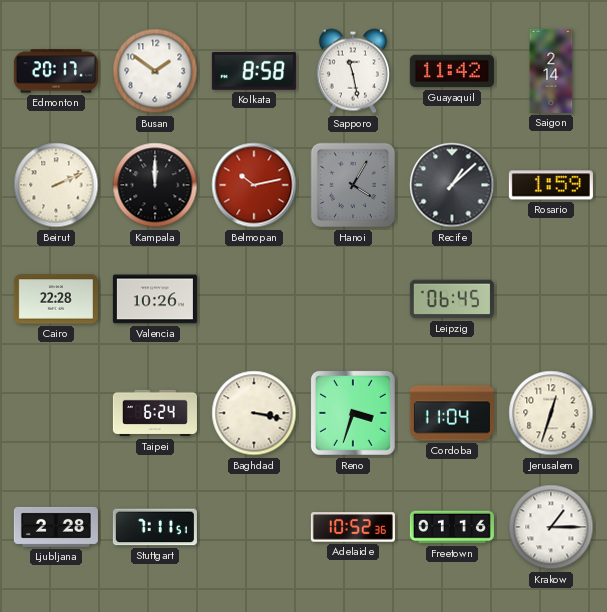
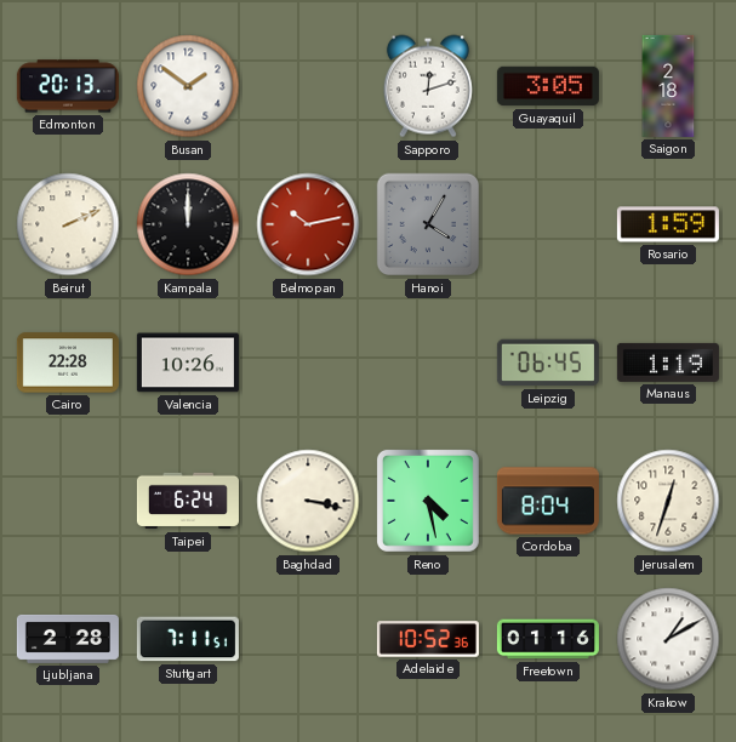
Edmonton: 20:17 -> 20:13
Kolkata: 8:58 -> none
Sapporo: 11:28 -> 12:12
Guayaquil: 11:42 -> 3:05
Saigon: 2:14 -> 2:18
Recife: 1:08 -> none
Manaus: none -> 1:19
Reno: 3:33 -> 4:28
Cordoba: 11:04 -> 8:04
Krakow: 1:15 -> 1:10
